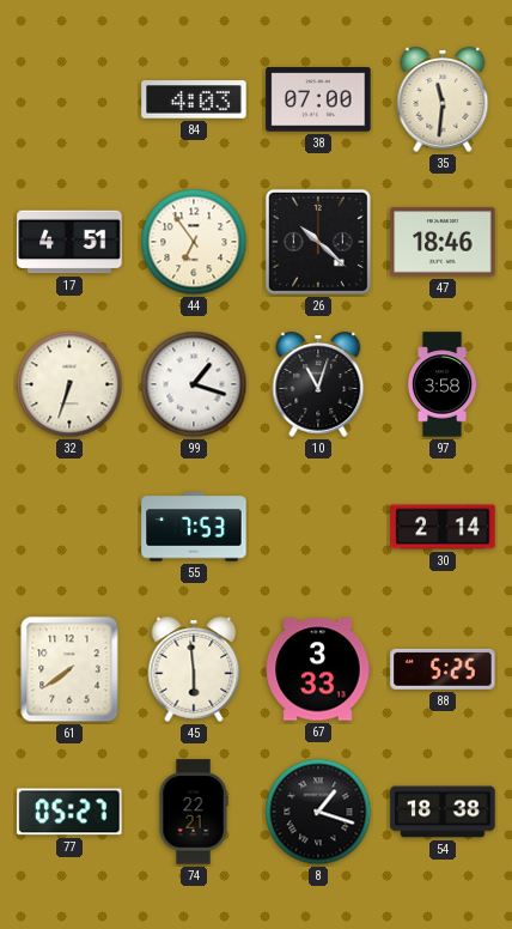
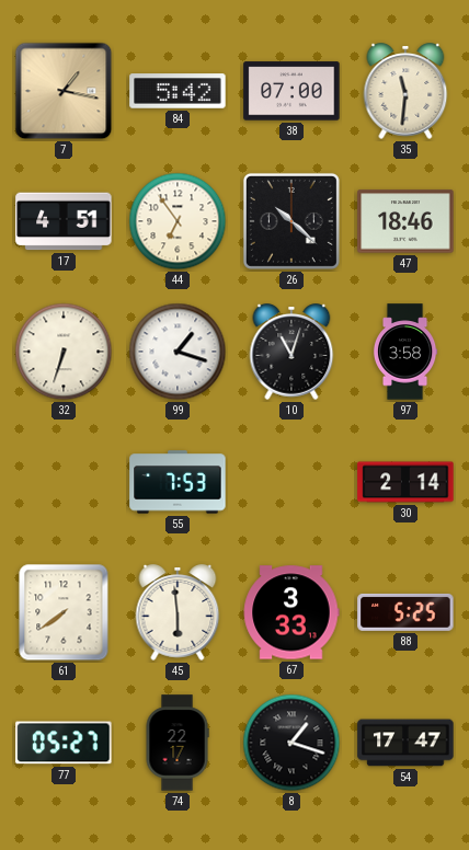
7: none -> 1:17
84: 4:03 -> 5:42
74: 22:21 -> 22:17
54: 18:38 -> 17:47
